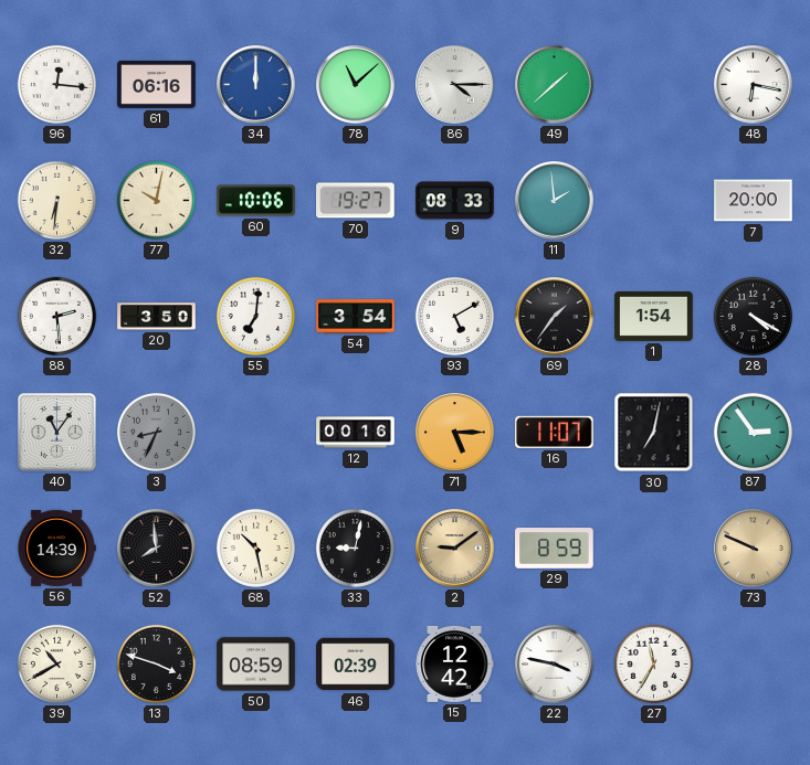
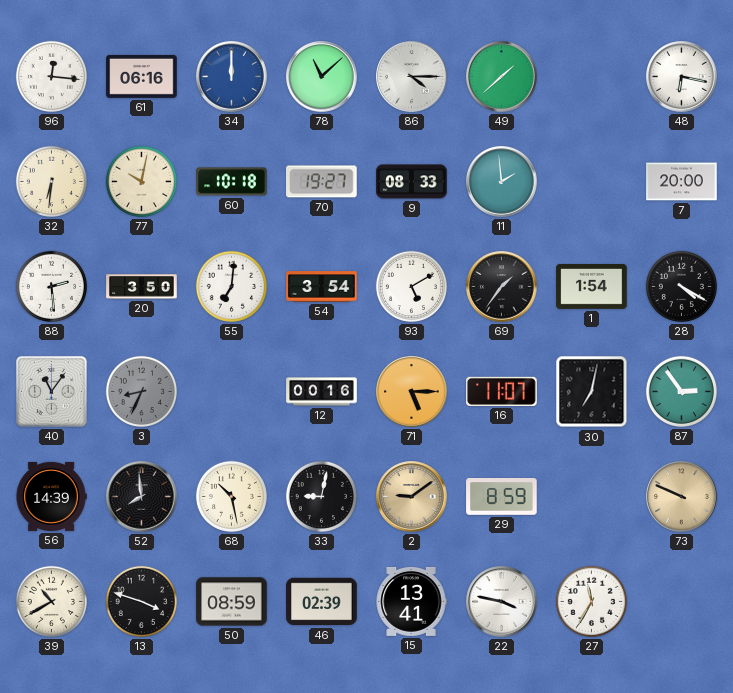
60: 10:06 -> 10:18
15: 12:42 -> 13:41
